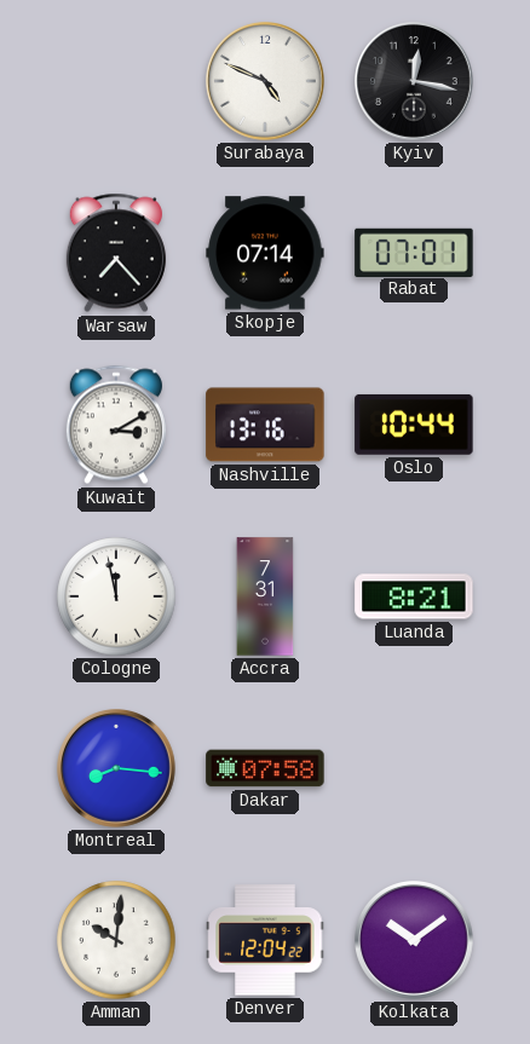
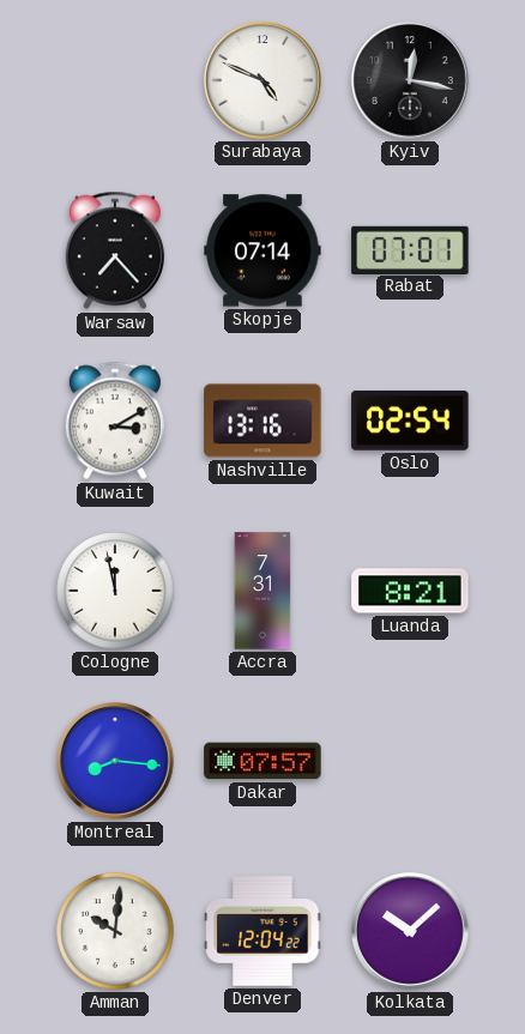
Oslo: 10:44 -> 02:54
Dakar: 07:58 -> 07:57
Kolkata: 10:09 -> 10:08
